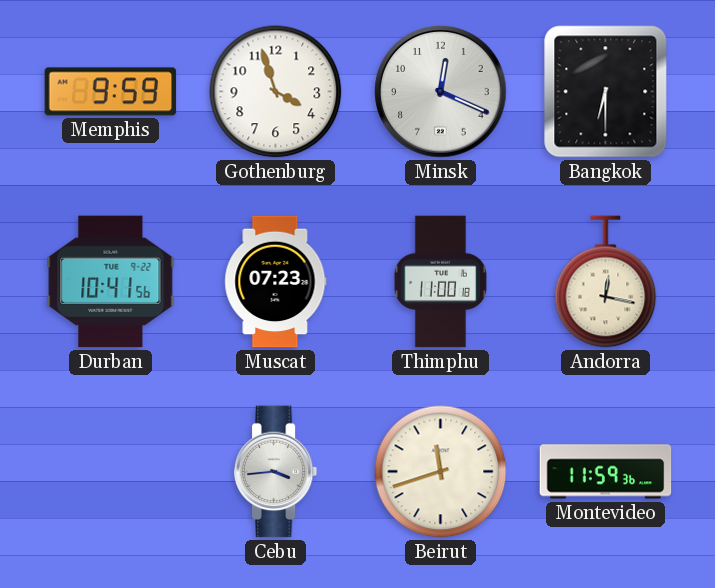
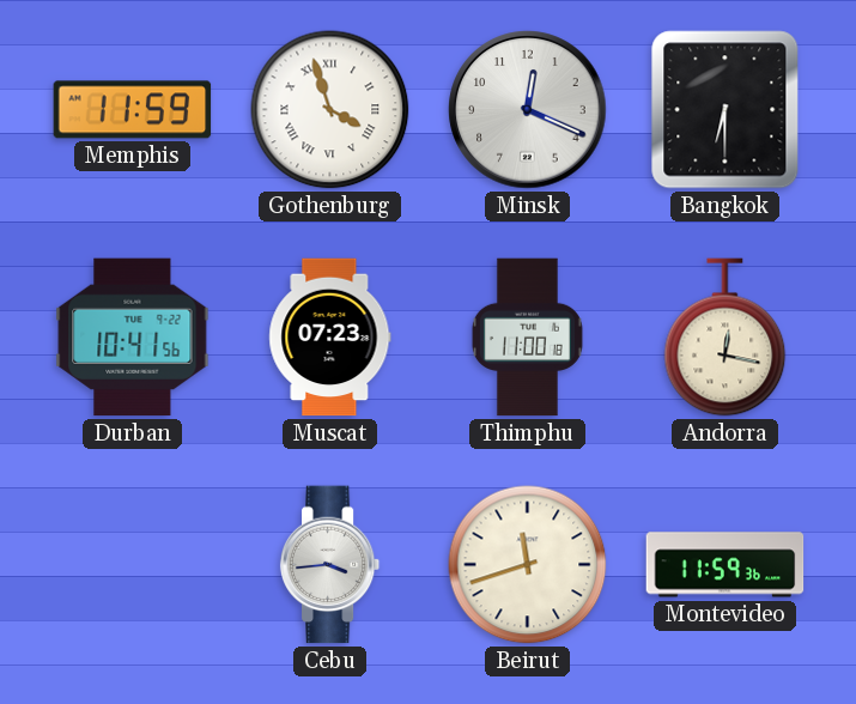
Memphis: 9:59 -> 11:59
Gothenburg numerals: Arabic -> Roman
